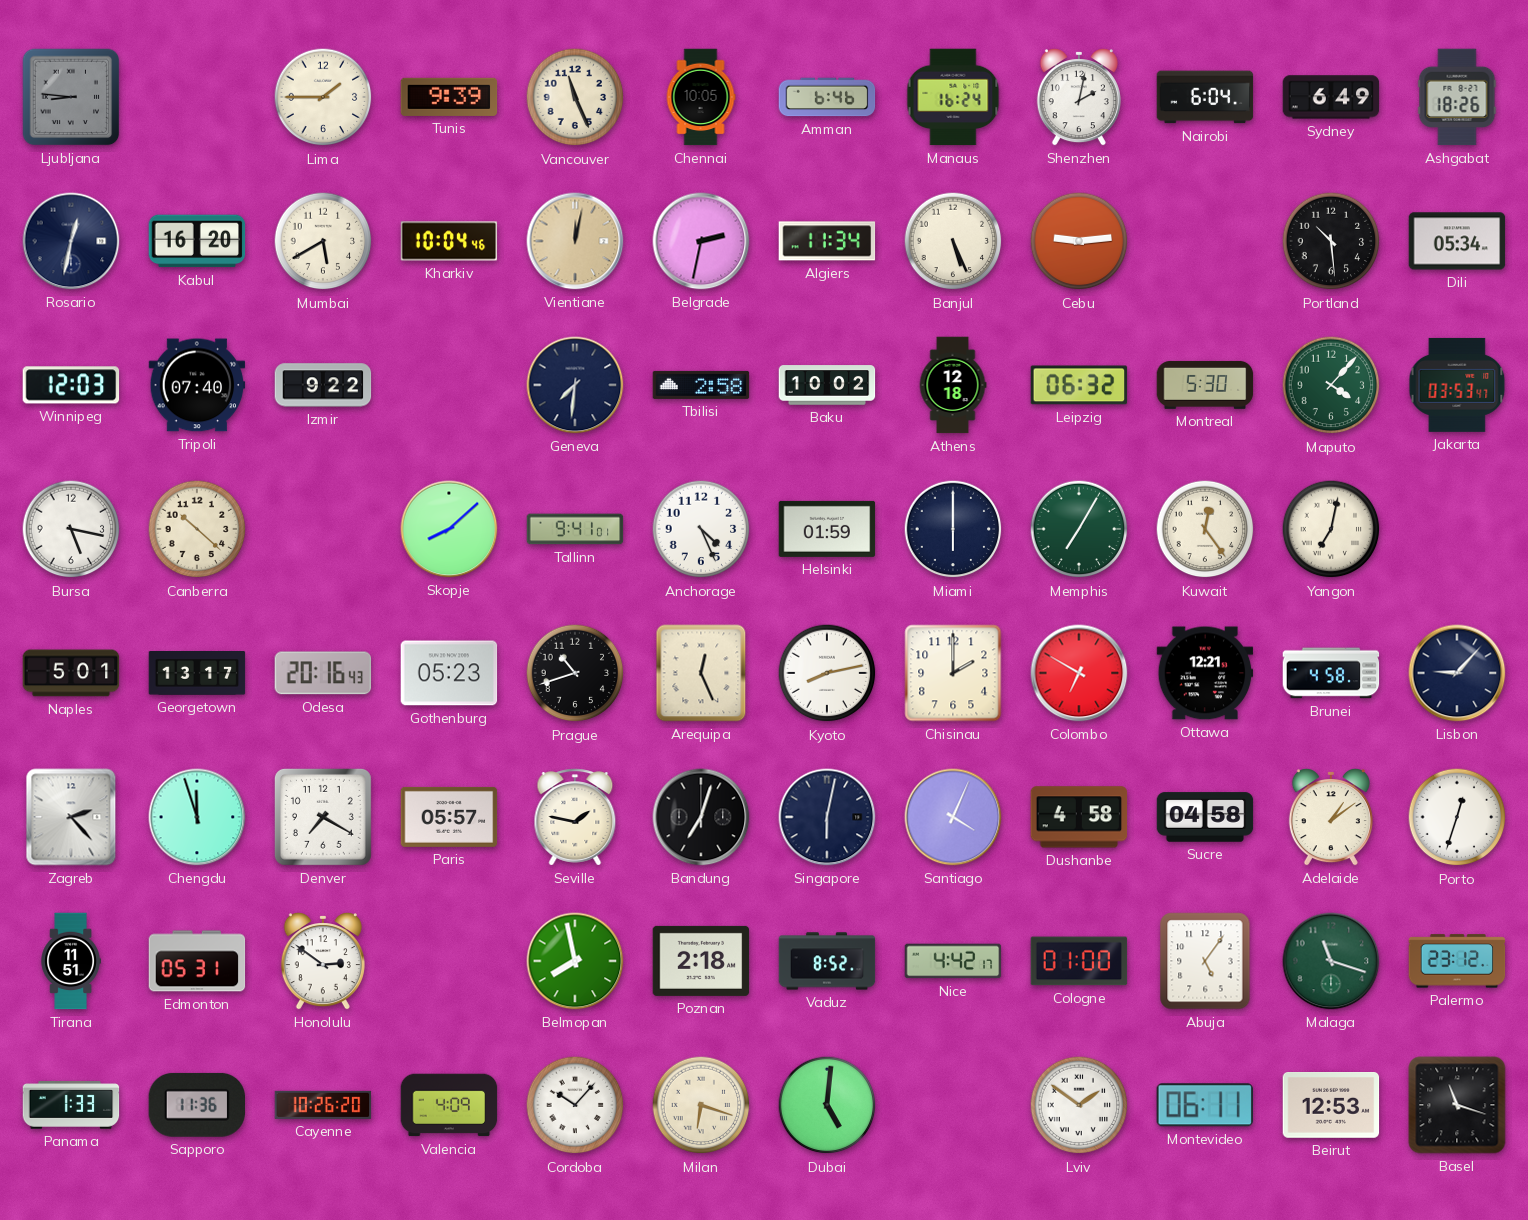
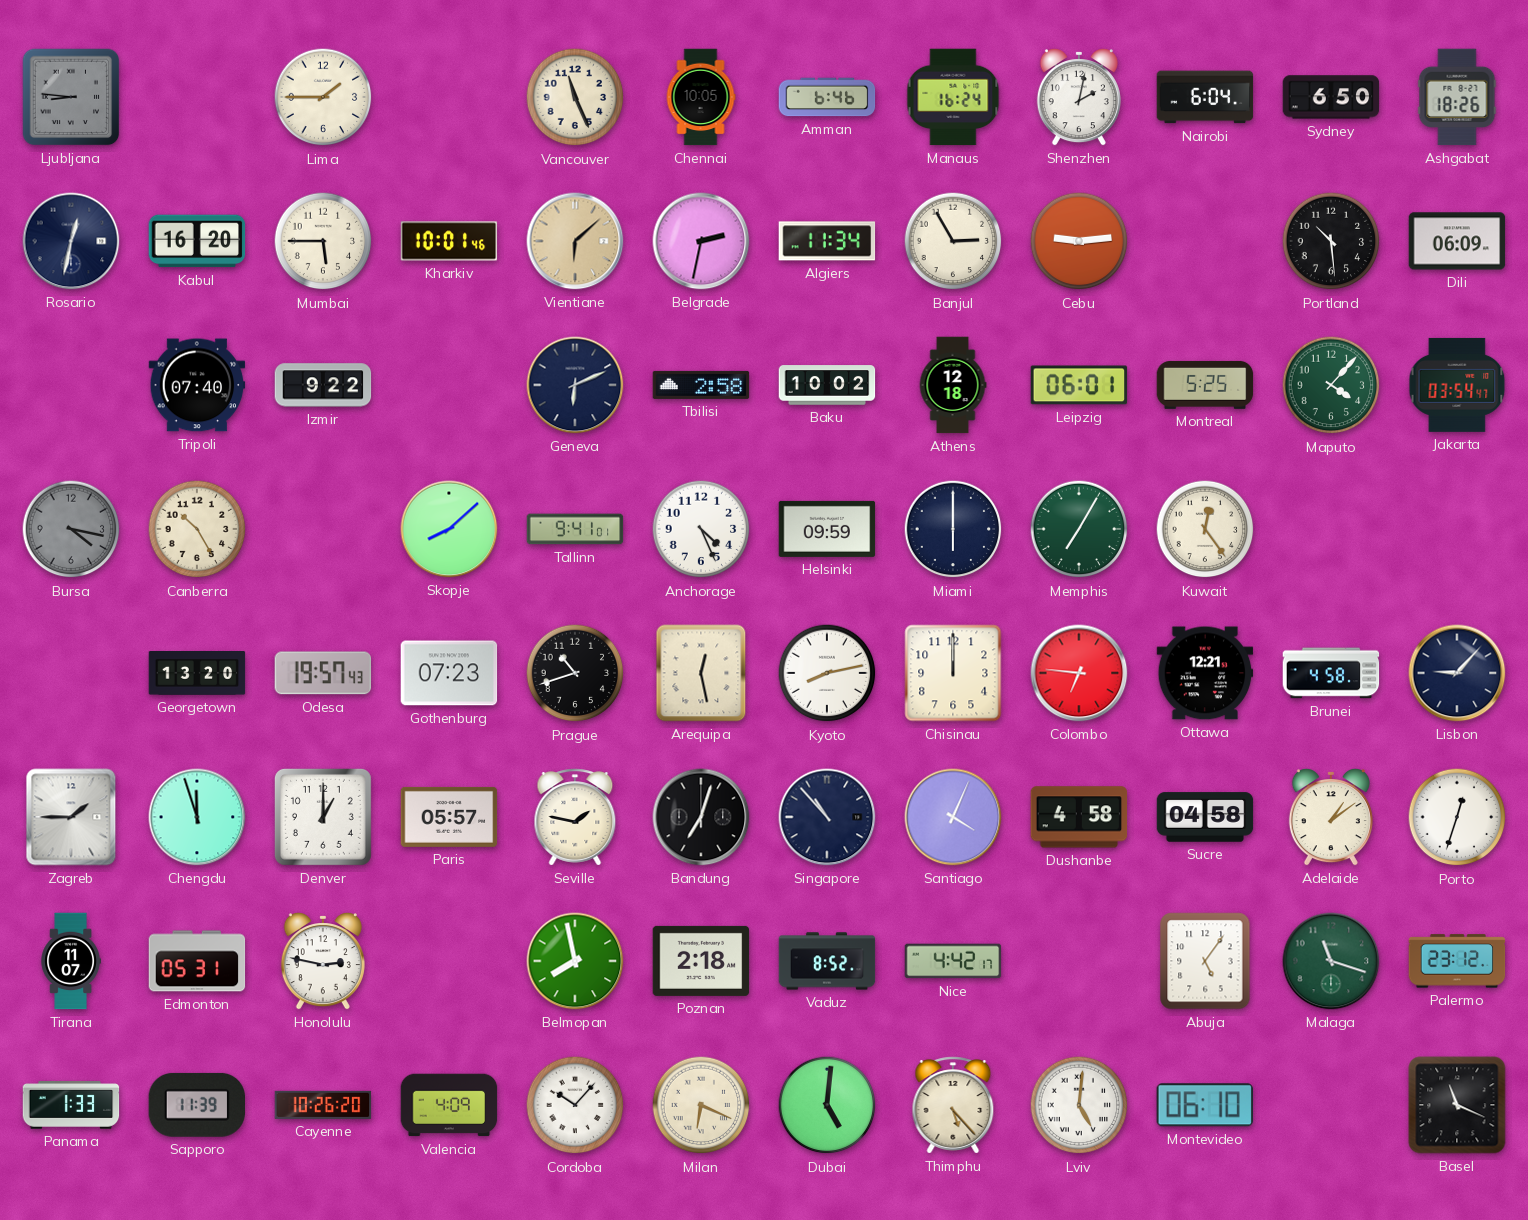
Tunis: 9:39 -> none
Sydney: 6:49 -> 6:50
Mumbai: 5:40 -> 5:45
Kharkiv: 10:04 -> 10:01
Vientiane: 12:02 -> 6:08
Banjul: 5:26 -> 2:55
Dili: 05:34 -> 06:09
Winnipeg: 12:03 -> none
Geneva: 7:31 -> 6:11
Leipzig: 06:32 -> 06:01
Montreal: 5:30 -> 5:25
Jakarta: 03:53 -> 03:54
Bursa: 5:17 -> 4:17
Bursa dial: white -> grey
Canberra: 10:22 -> 10:25
Helsinki: 01:59 -> 09:59
Yangon: 7:02 -> none
Naples: 5:01 -> none
Georgetown: 13:17 -> 13:20
Odesa: 20:16 -> 19:57
Gothenburg: 05:23 -> 07:23
Arequipa: 12:26 -> 12:28
Chisinau: 2:00 -> 12:00
Colombo: 6:50 -> 6:46
Zagreb: 2:23 -> 1:45
Denver: 7:20 -> 1:00
Singapore: 6:02 -> 10:53
Tirana: 11:51 -> 11:07
Honolulu: 2:51 -> 2:47
Cologne: 01:00 -> none
Sapporo: 11:36 -> 11:39
Milan: 6:18 -> 6:19
Thimphu: none -> 5:23
Lviv: 1:51 -> 5:01
Montevideo: 06:11 -> 06:10
Beirut: 12:53 -> none
Basel: 11:18 -> 11:19
